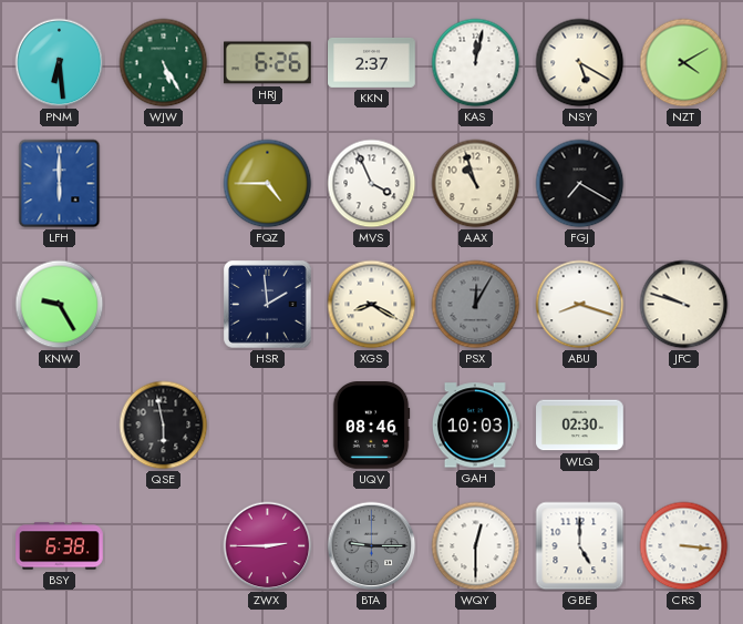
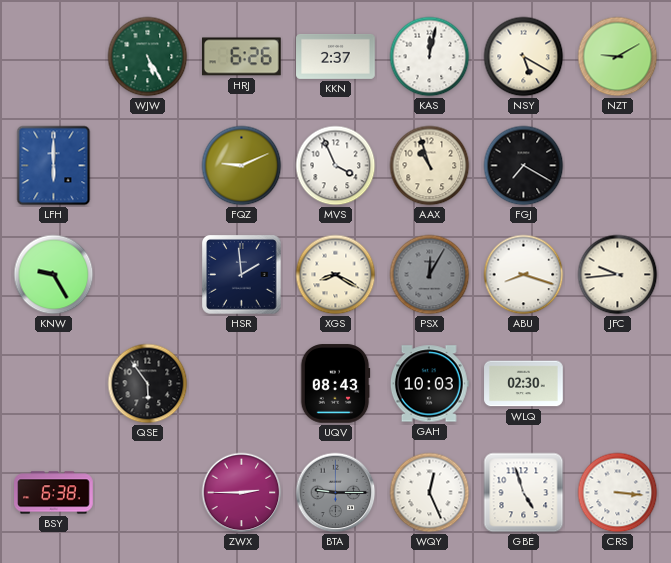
PNM: 6:29 -> none
NZT: 4:10 -> 9:10
FQZ: 4:45 -> 9:11
JFC: 9:48 -> 9:44
QSE: 5:58 -> 5:54
UQV: 08:46 -> 08:43
WQY: 12:30 -> 12:26
GBE: 5:00 -> 4:57
